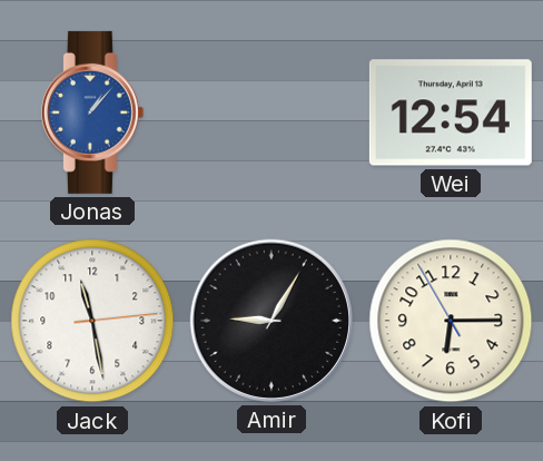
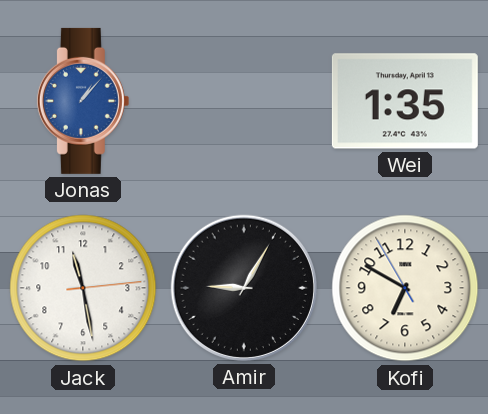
Wei: 12:54 -> 1:35
Kofi: 6:14 -> 6:49
